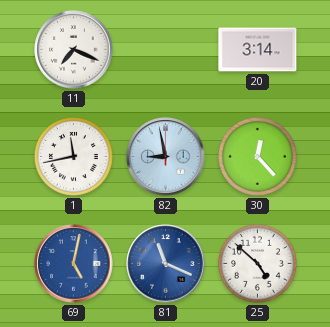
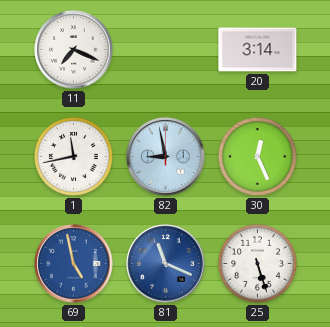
30: 12:23 -> 12:26
69: 5:02 -> 4:58
25: 4:52 -> 5:27
